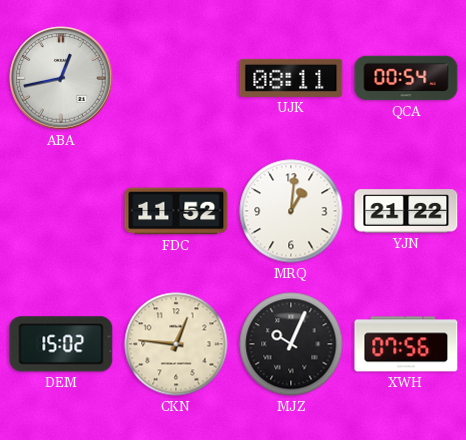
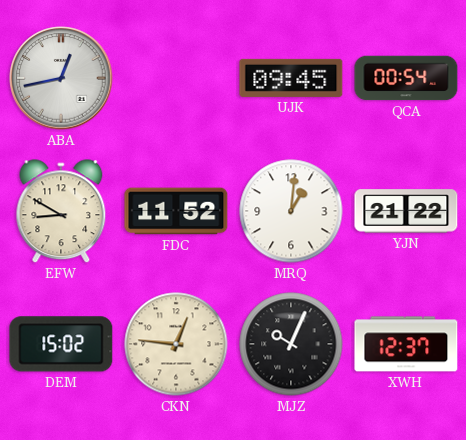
UJK: 08:11 -> 09:45
EFW: none -> 8:50
XWH: 07:56 -> 12:37
